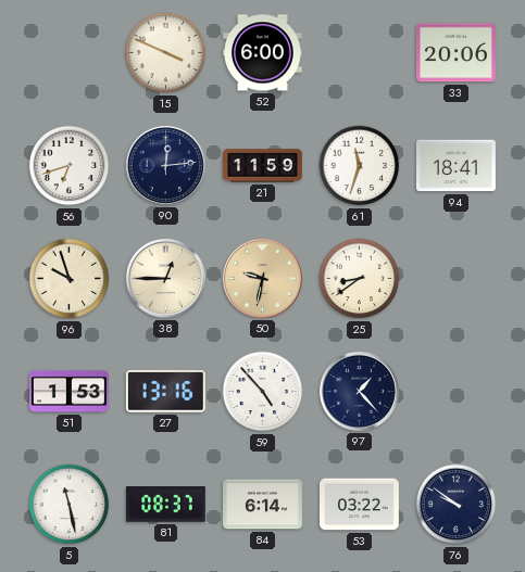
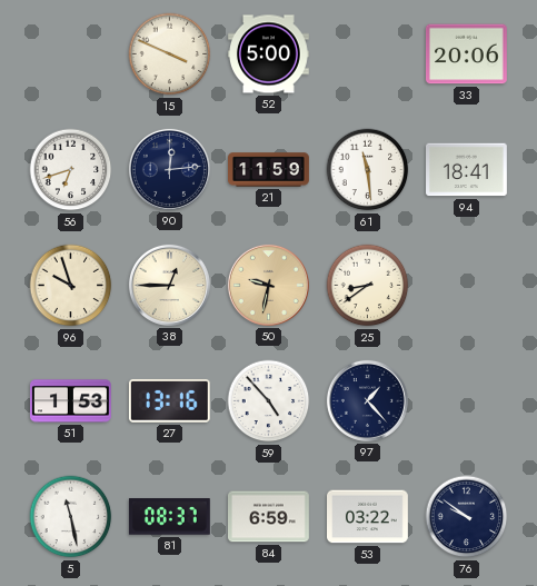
52: 6:00 -> 5:00
61: 11:33 -> 11:29
84: 6:14 -> 6:59
